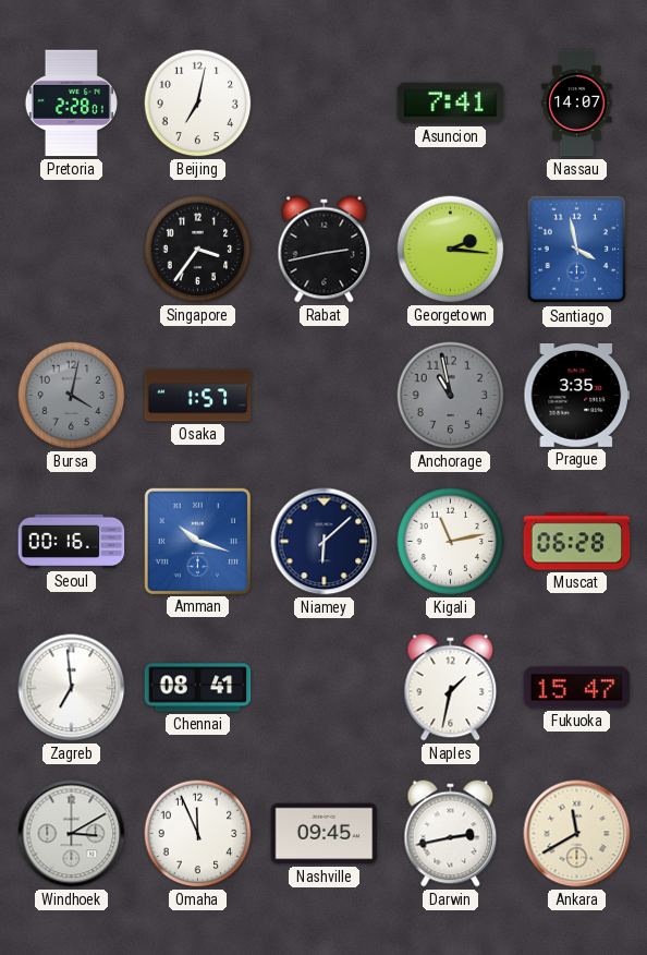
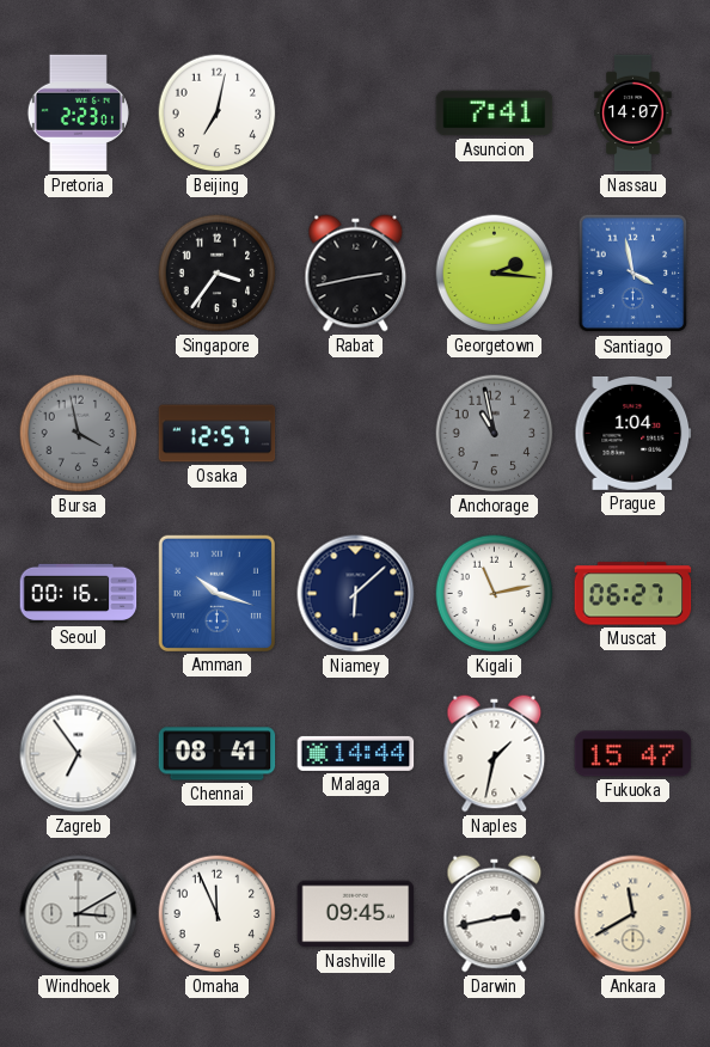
Pretoria: 2:28 -> 2:23
Bursa: 4:02 -> 3:58
Osaka: 1:57 -> 12:57
Prague: 3:35 -> 1:04
Muscat: 06:28 -> 06:27
Zagreb: 6:59 -> 6:54
Malaga: none -> 14:44
